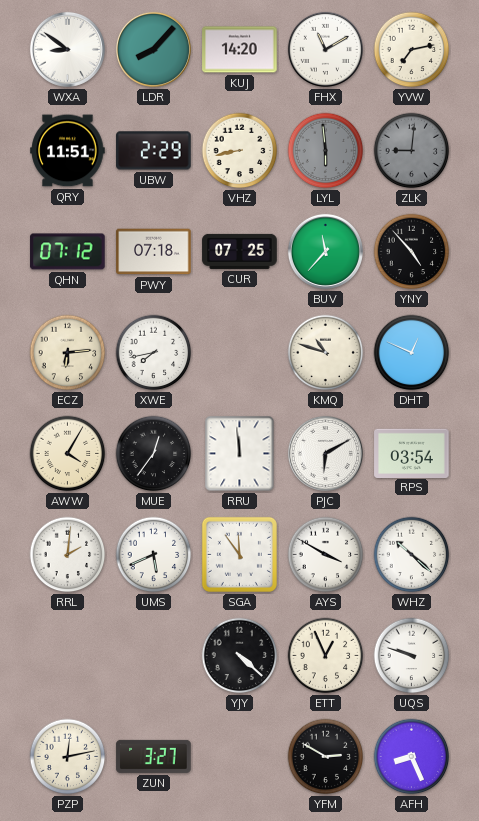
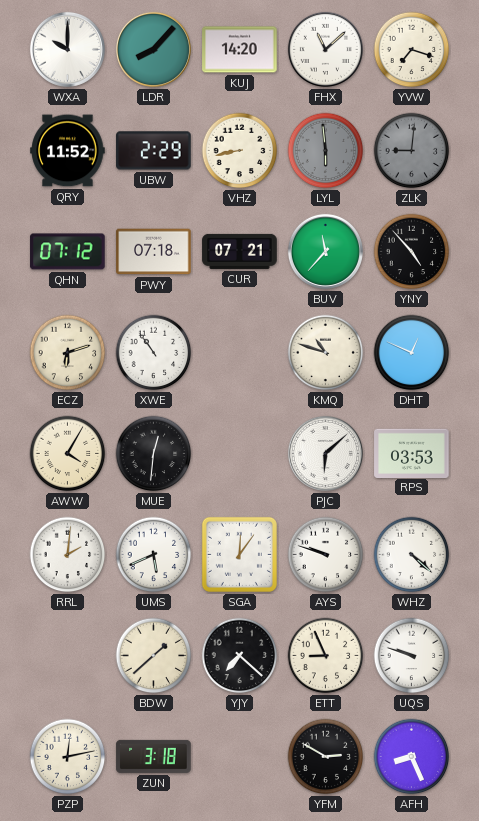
WXA: 8:51 -> 10:00
FHX: 11:10 -> 11:08
YVW: 7:13 -> 7:18
QRY: 11:51 -> 11:52
CUR: 07:25 -> 07:21
ECZ: 6:14 -> 6:12
XWE: 7:43 -> 10:54
MUE: 12:36 -> 12:31
RRU: 11:59 -> none
PJC: 6:10 -> 6:08
RPS: 03:54 -> 03:53
SGA: 11:54 -> 12:06
AYS: 3:50 -> 9:48
WHZ: 10:22 -> 4:22
BDW: none -> 1:38
YJY: 4:22 -> 7:22
ETT: 12:56 -> 8:56
ZUN: 3:27 -> 3:18
